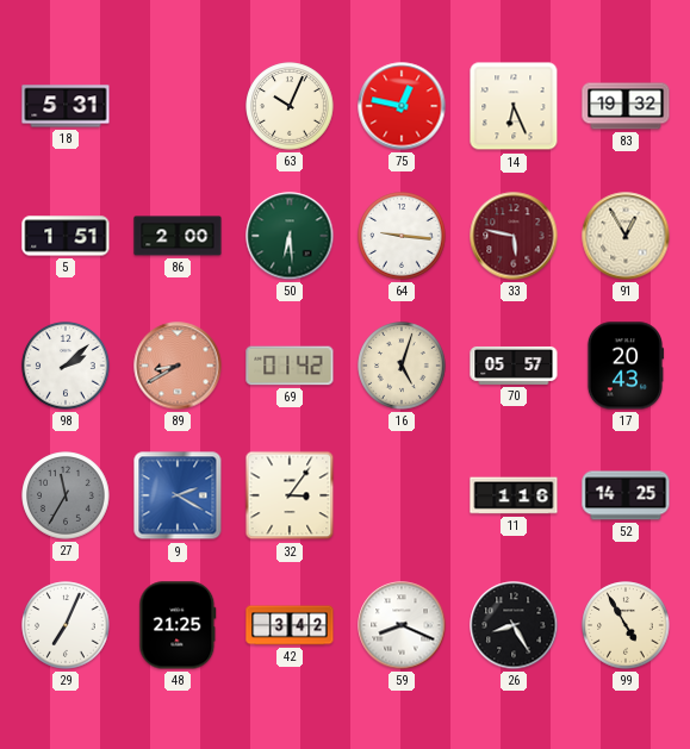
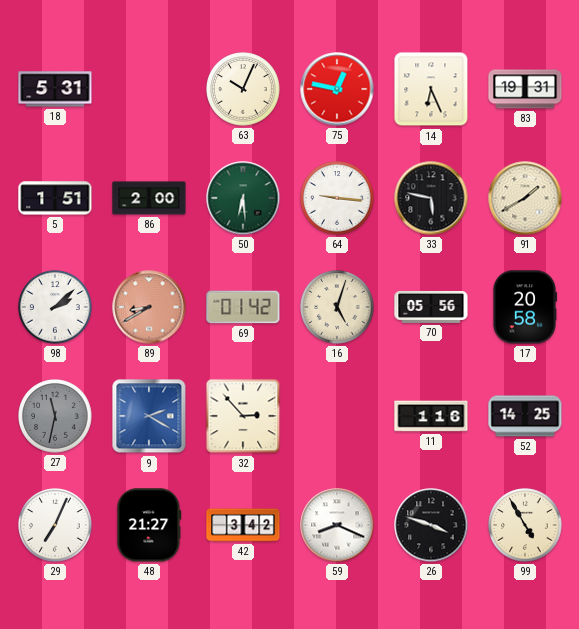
83: 19:32 -> 19:31
33 dial: burgundy -> black
91: 12:55 -> 1:40
70: 05:57 -> 05:56
17: 20:43 -> 20:58
27: 11:35 -> 11:32
32: 3:06 -> 2:53
48: 21:25 -> 21:27
26: 8:25 -> 3:48
